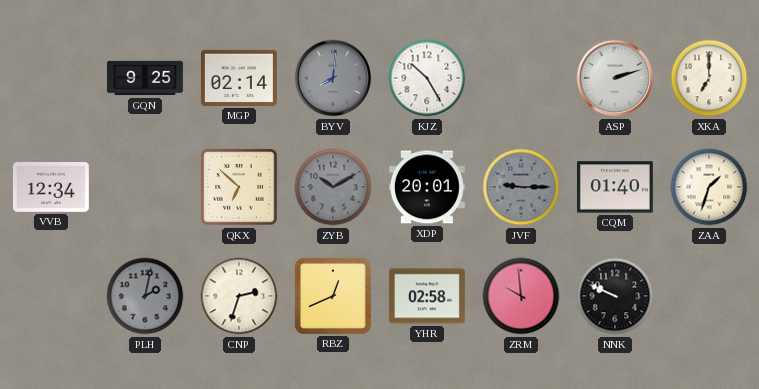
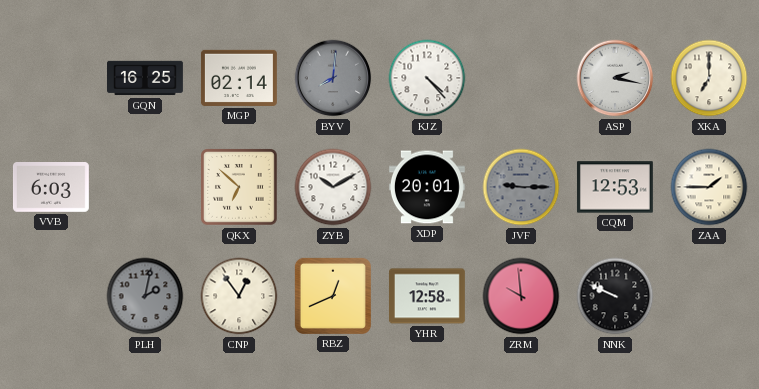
GQN: 9:25 -> 16:25
KJZ: 10:25 -> 4:23
ASP: 2:12 -> 2:17
VVB: 12:34 -> 6:03
ZYB dial: grey -> white
CQM: 01:40 -> 12:53
ZAA: 1:33 -> 1:45
CNP: 2:33 -> 12:54
YHR: 02:58 -> 12:58
